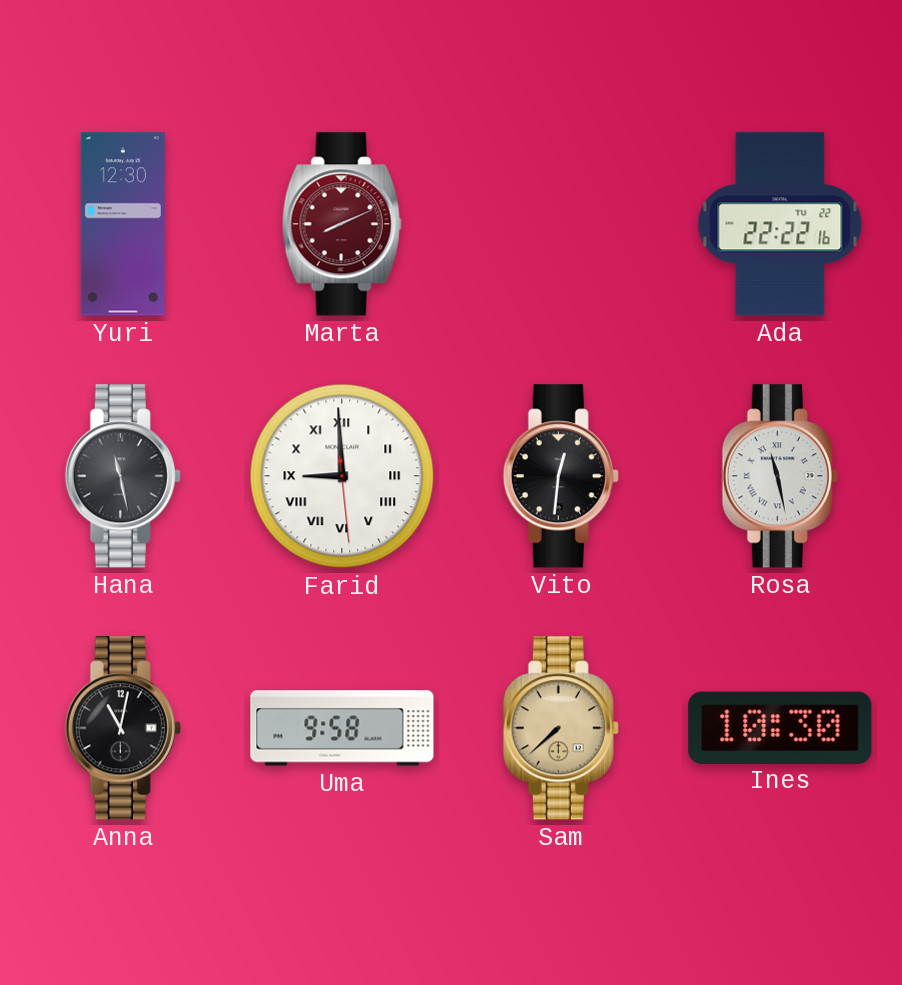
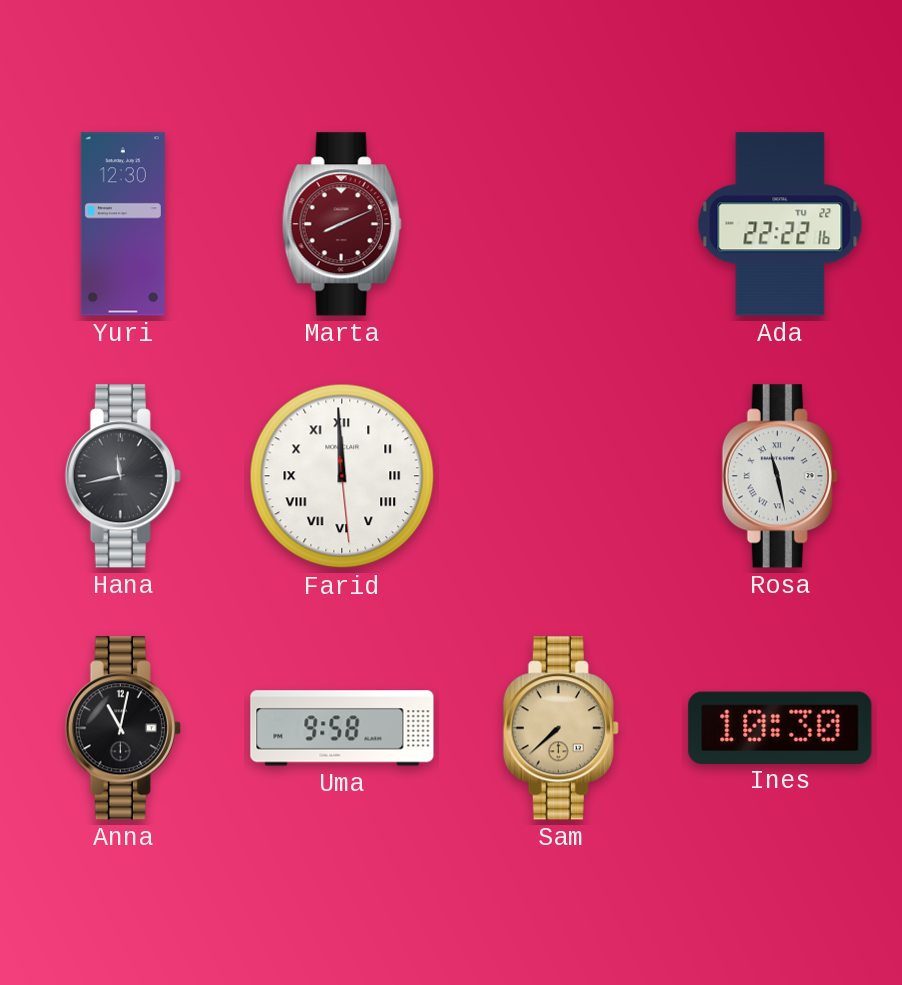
Hana: 11:28 -> 11:43
Farid: 8:59 -> 11:59
Vito: 12:31 -> none
